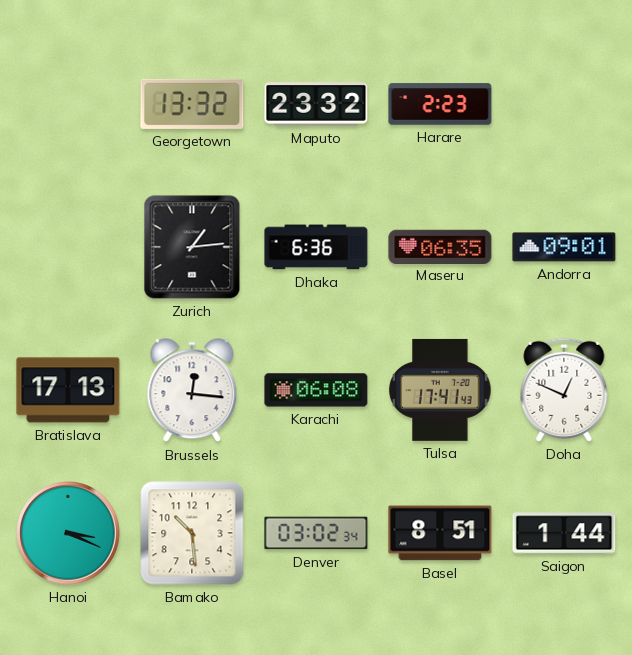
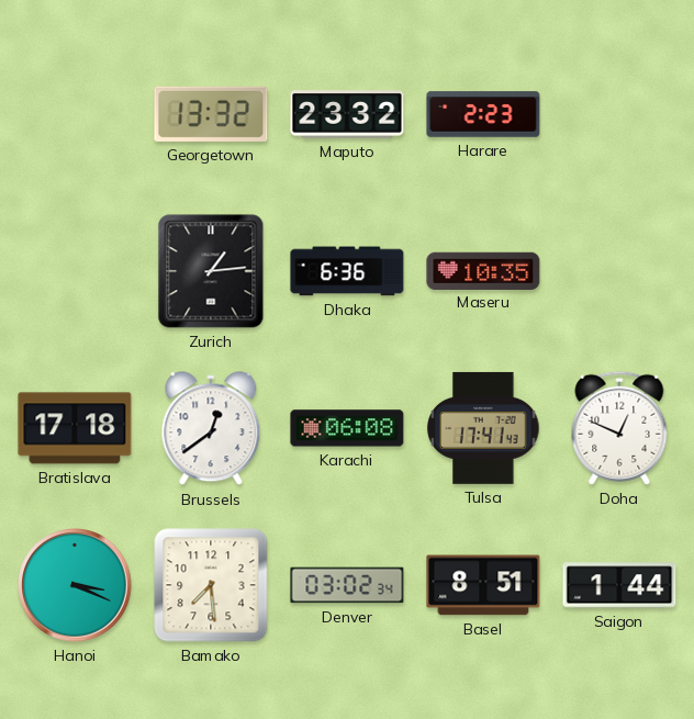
Maseru: 06:35 -> 10:35
Andorra: 09:01 -> none
Bratislava: 17:13 -> 17:18
Brussels: 12:16 -> 12:39
Bamako: 10:29 -> 7:29
